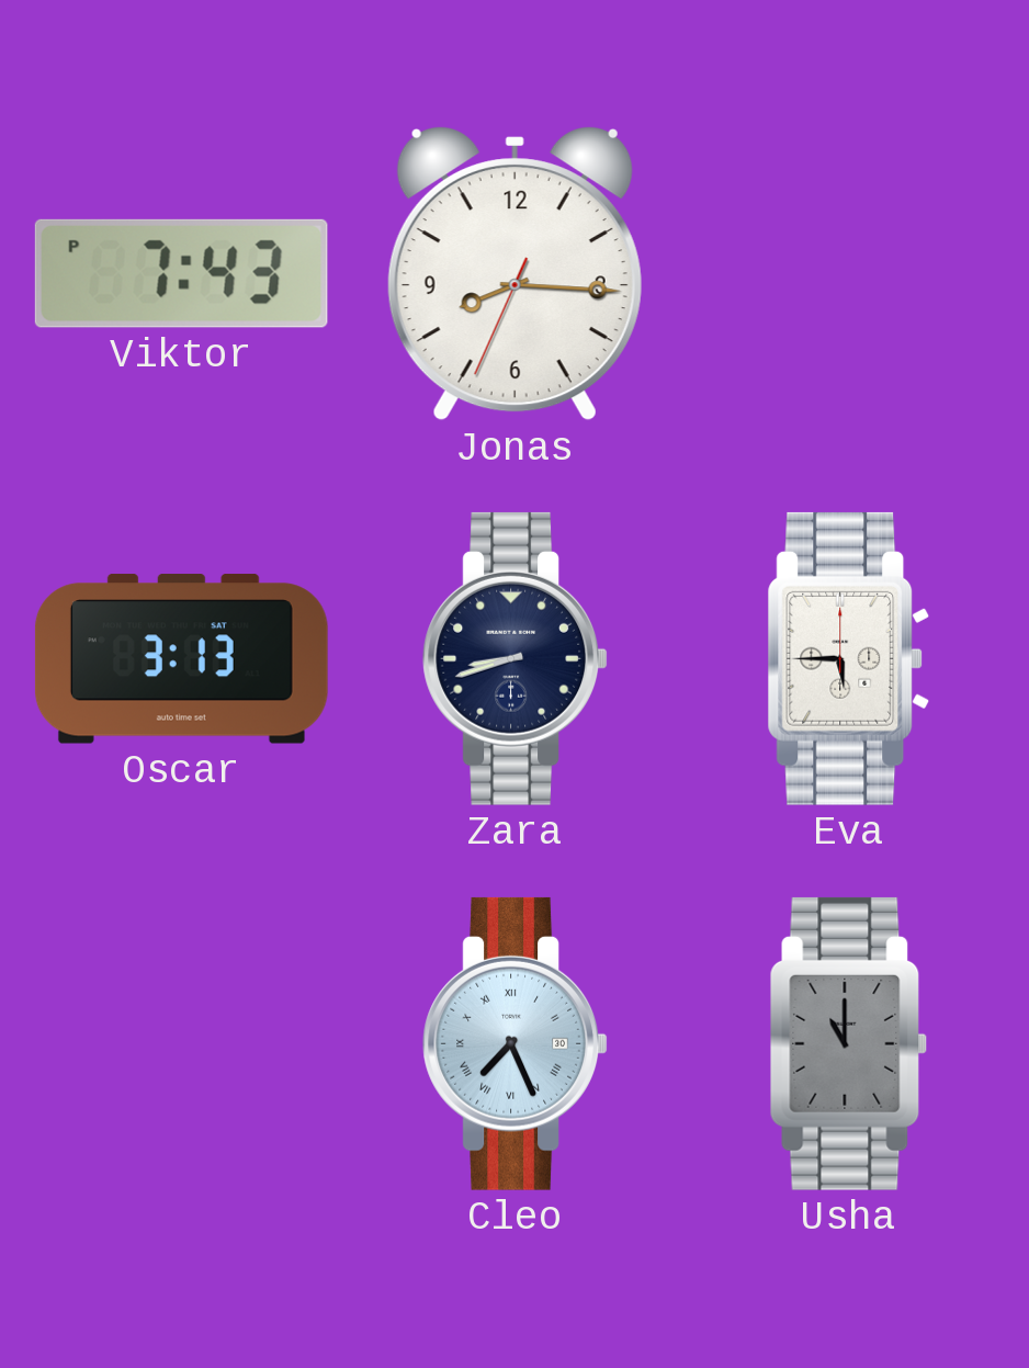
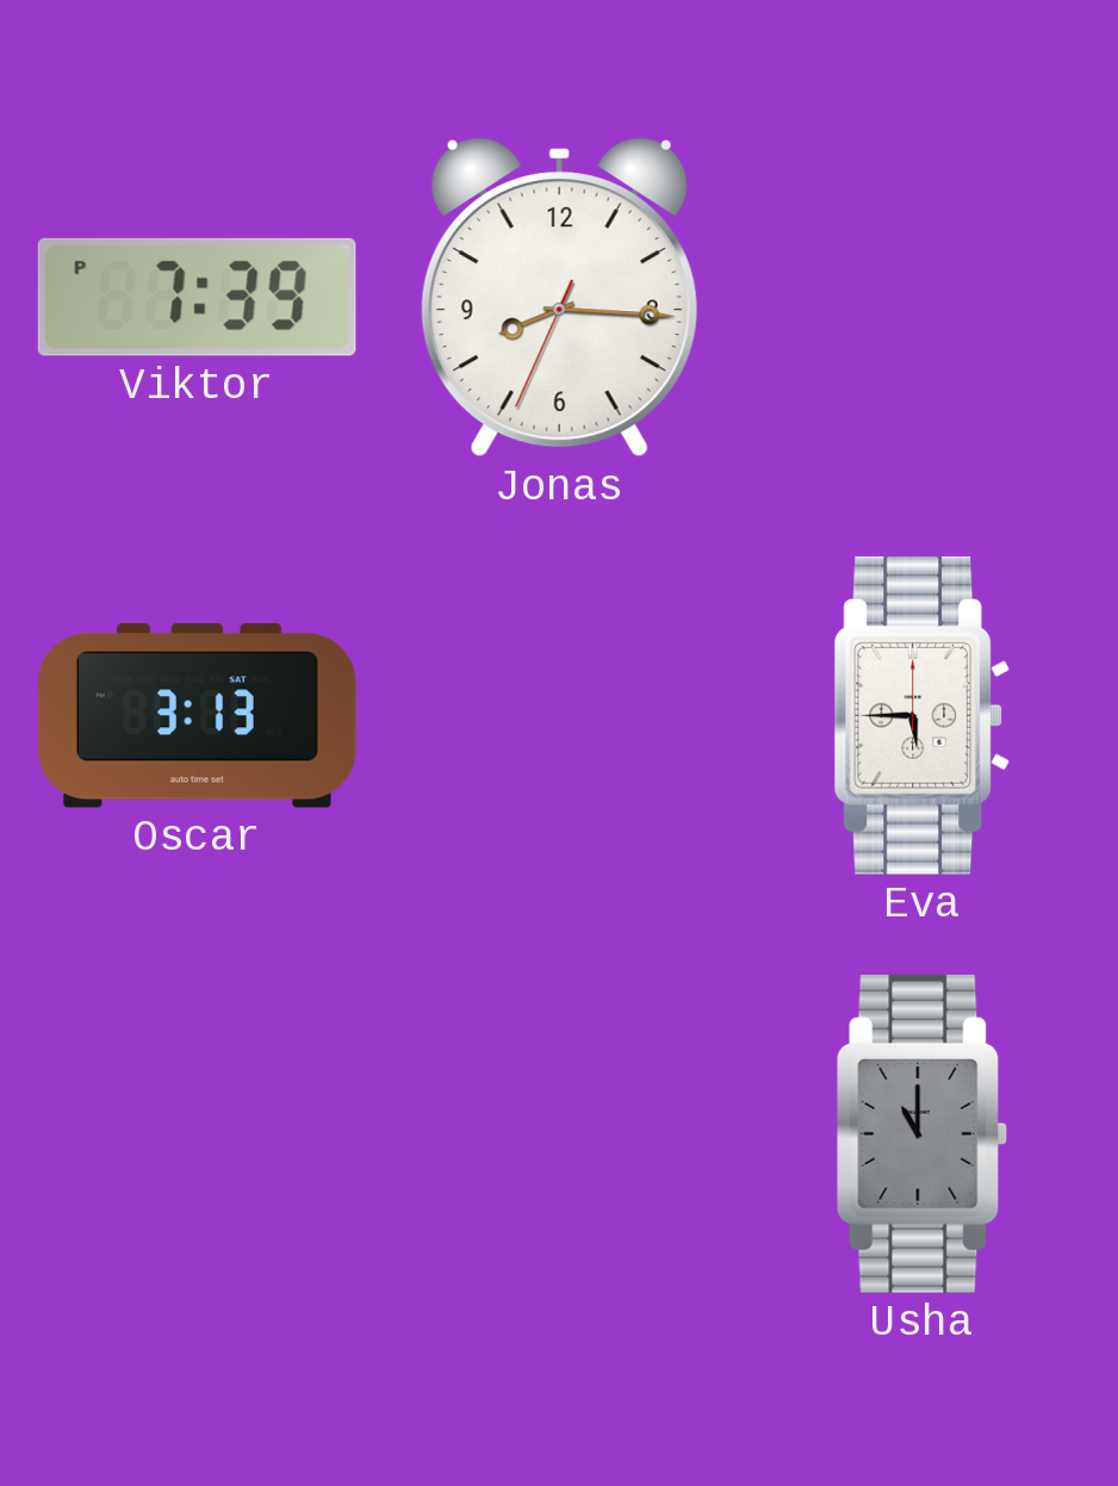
Viktor: 7:43 -> 7:39
Zara: 8:42 -> none
Cleo: 7:26 -> none
